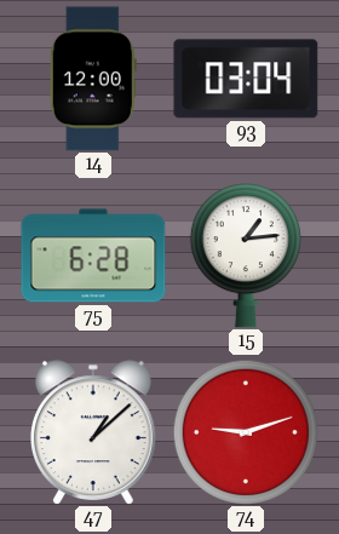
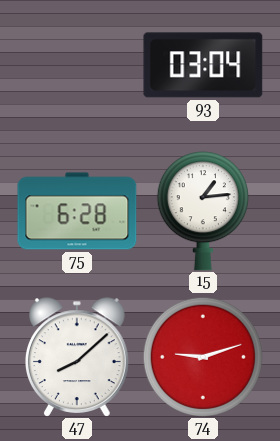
14: 12:00 -> none
47: 1:08 -> 8:08
